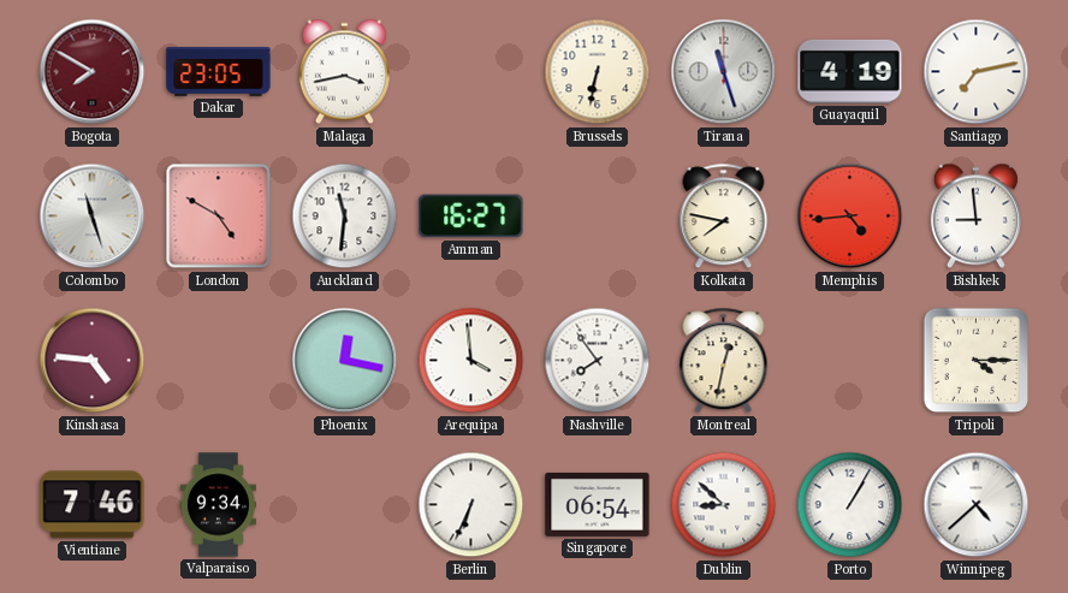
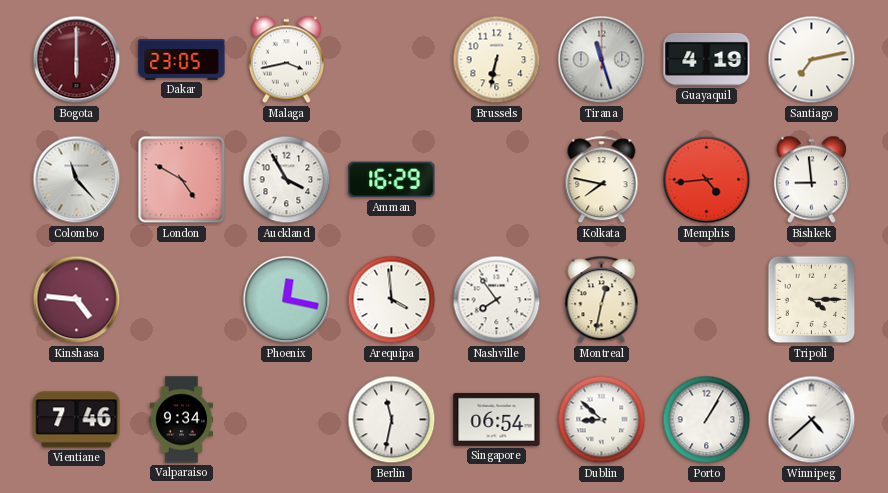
Bogota: 7:50 -> 6:00
Colombo: 11:27 -> 11:23
Auckland: 11:31 -> 3:55
Amman: 16:27 -> 16:29
Berlin: 6:34 -> 11:32
